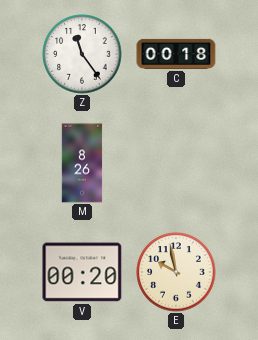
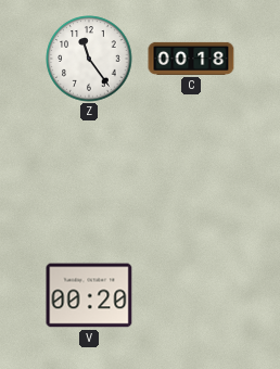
M: 8:26 -> none
E: 9:58 -> none
